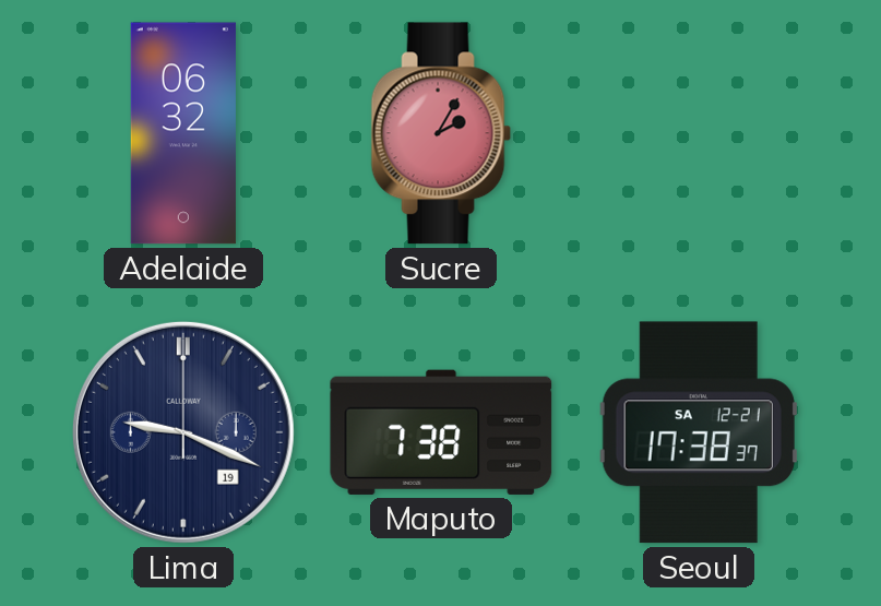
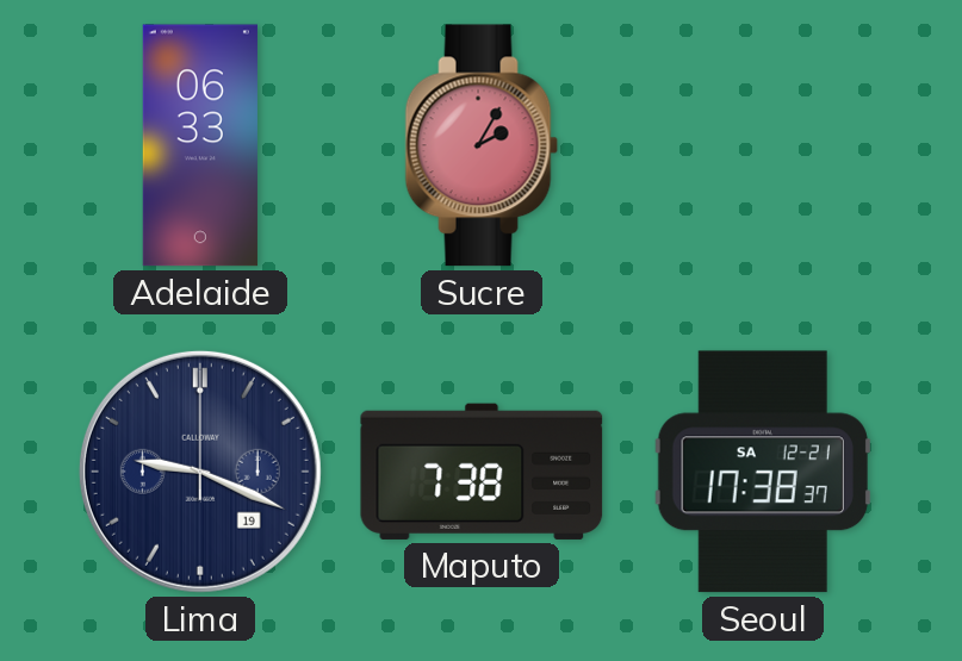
Adelaide: 06:32 -> 06:33
